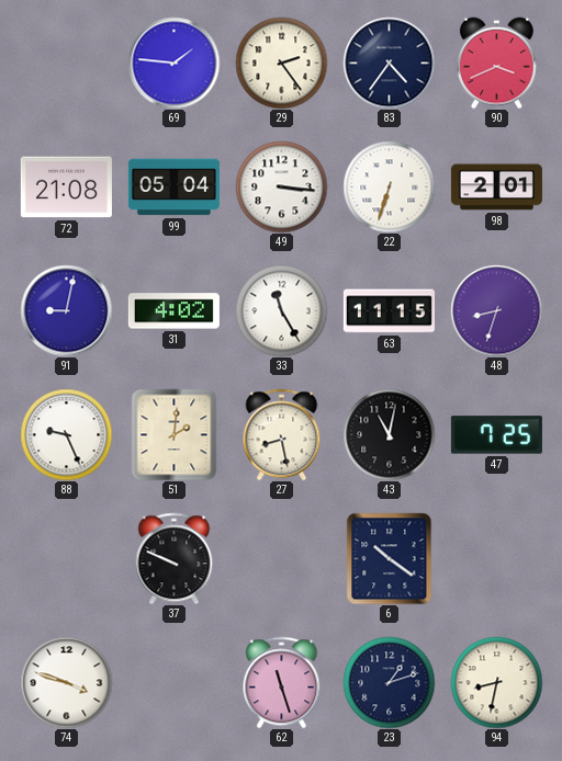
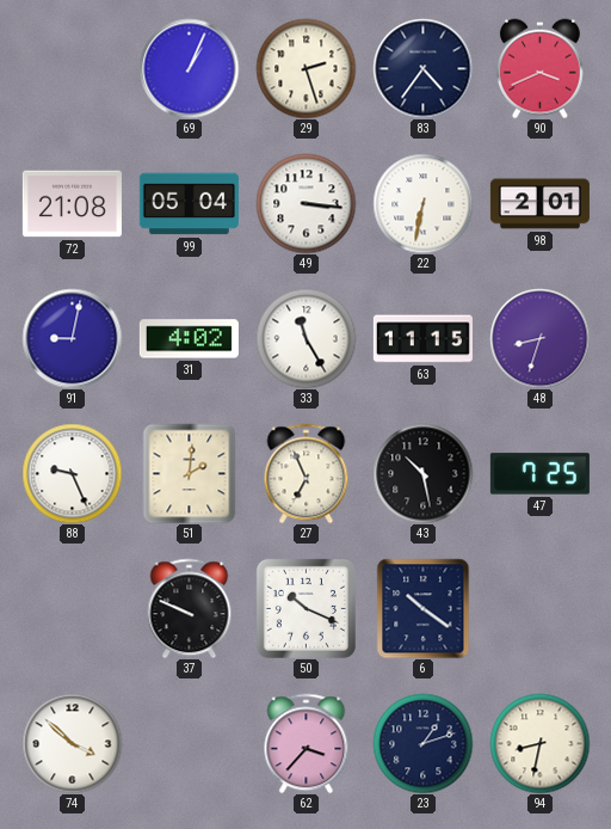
69: 1:46 -> 1:04
29: 2:24 -> 2:27
22: 6:33 -> 6:32
27: 8:28 -> 6:56
43: 11:02 -> 10:28
50: none -> 10:19
74: 3:48 -> 3:52
62: 11:27 -> 3:37
